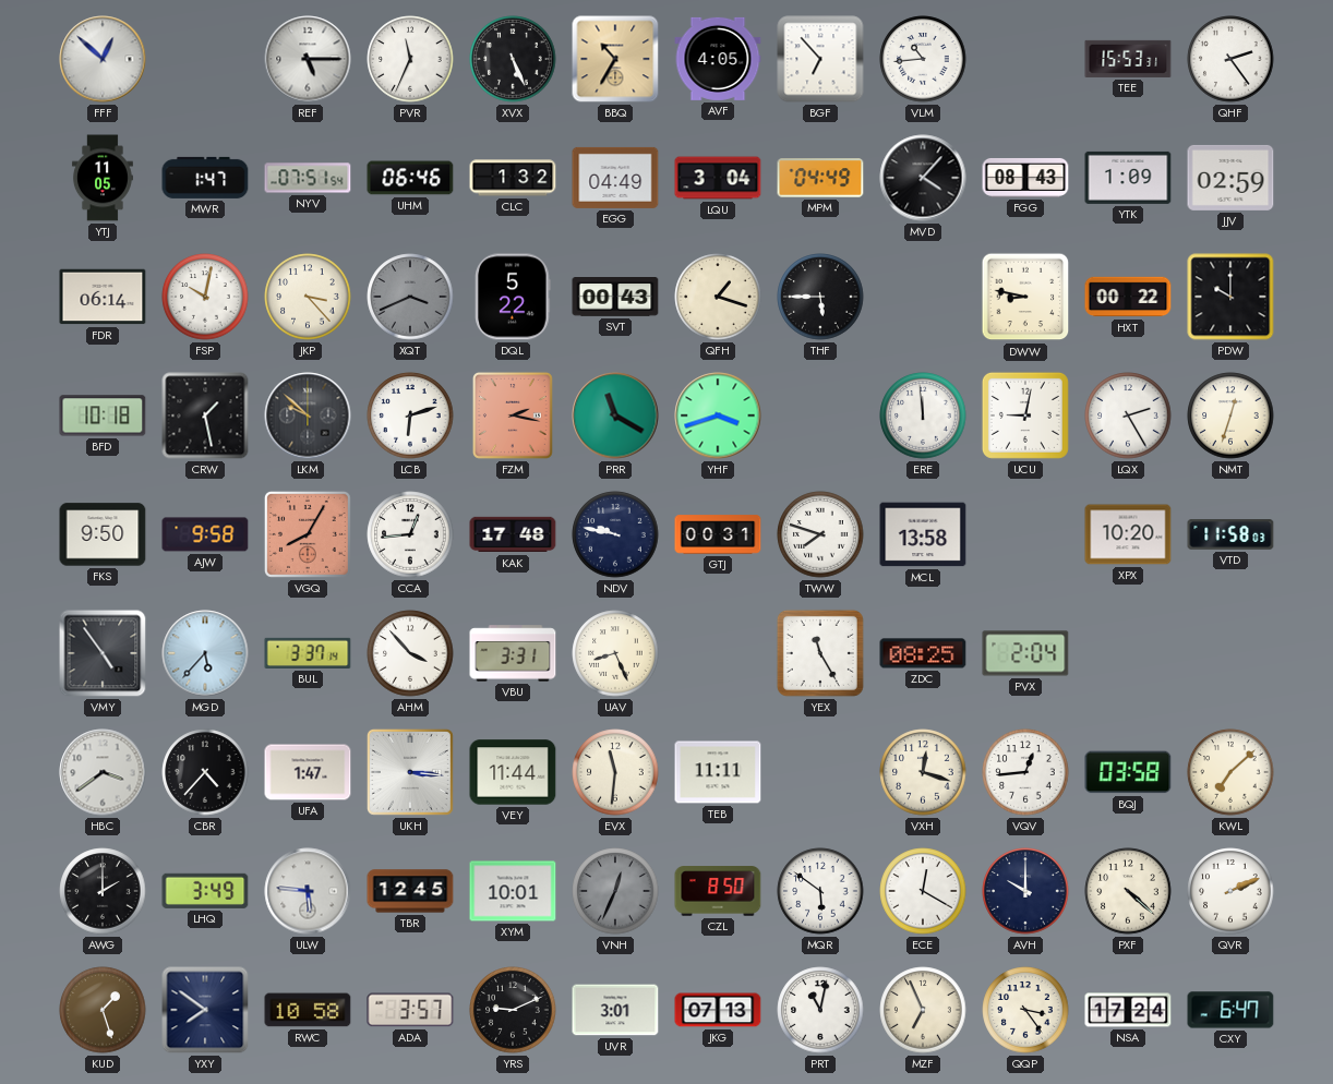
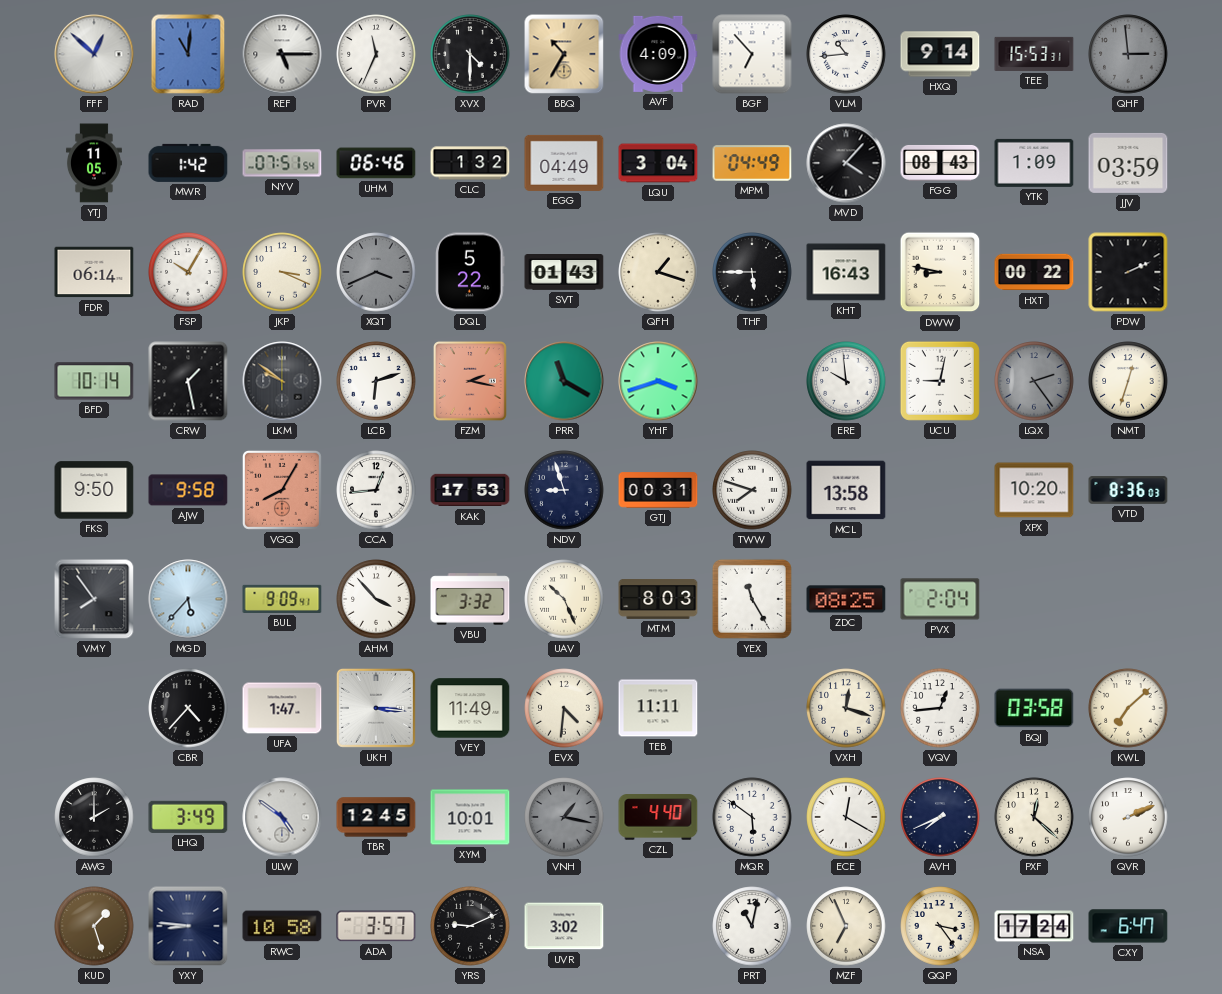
RAD: none -> 11:01
XVX: 5:26 -> 4:30
AVF: 4:05 -> 4:09
HXQ: none -> 9:14
QHF: 2:24 -> 2:59
QHF dial: white -> grey
MWR: 1:47 -> 1:42
JJV: 02:59 -> 03:59
FSP: 10:02 -> 10:05
JKP: 3:23 -> 3:19
SVT: 00:43 -> 01:43
KHT: none -> 16:43
PDW: 10:00 -> 2:11
BFD: 10:18 -> 10:14
LKM: 9:52 -> 9:51
ERE: 11:59 -> 9:59
LQX: 2:25 -> 2:24
LQX dial: white -> grey
KAK: 17:48 -> 17:53
NDV: 9:47 -> 8:57
VTD: 11:58 -> 8:36
VMY: 4:54 -> 7:54
BUL: 3:37 -> 9:09
VBU: 3:31 -> 3:32
UAV: 8:26 -> 10:26
MTM: none -> 8:03
HBC: 3:39 -> none
VEY: 11:44 -> 11:49
EVX: 11:31 -> 4:31
ULW: 5:46 -> 4:51
VNH: 12:34 -> 1:17
CZL: 8:50 -> 4:40
AVH: 10:00 -> 7:41
PXF: 4:22 -> 12:22
YXY: 7:51 -> 8:46
UVR: 3:01 -> 3:02
JKG: 07:13 -> none
